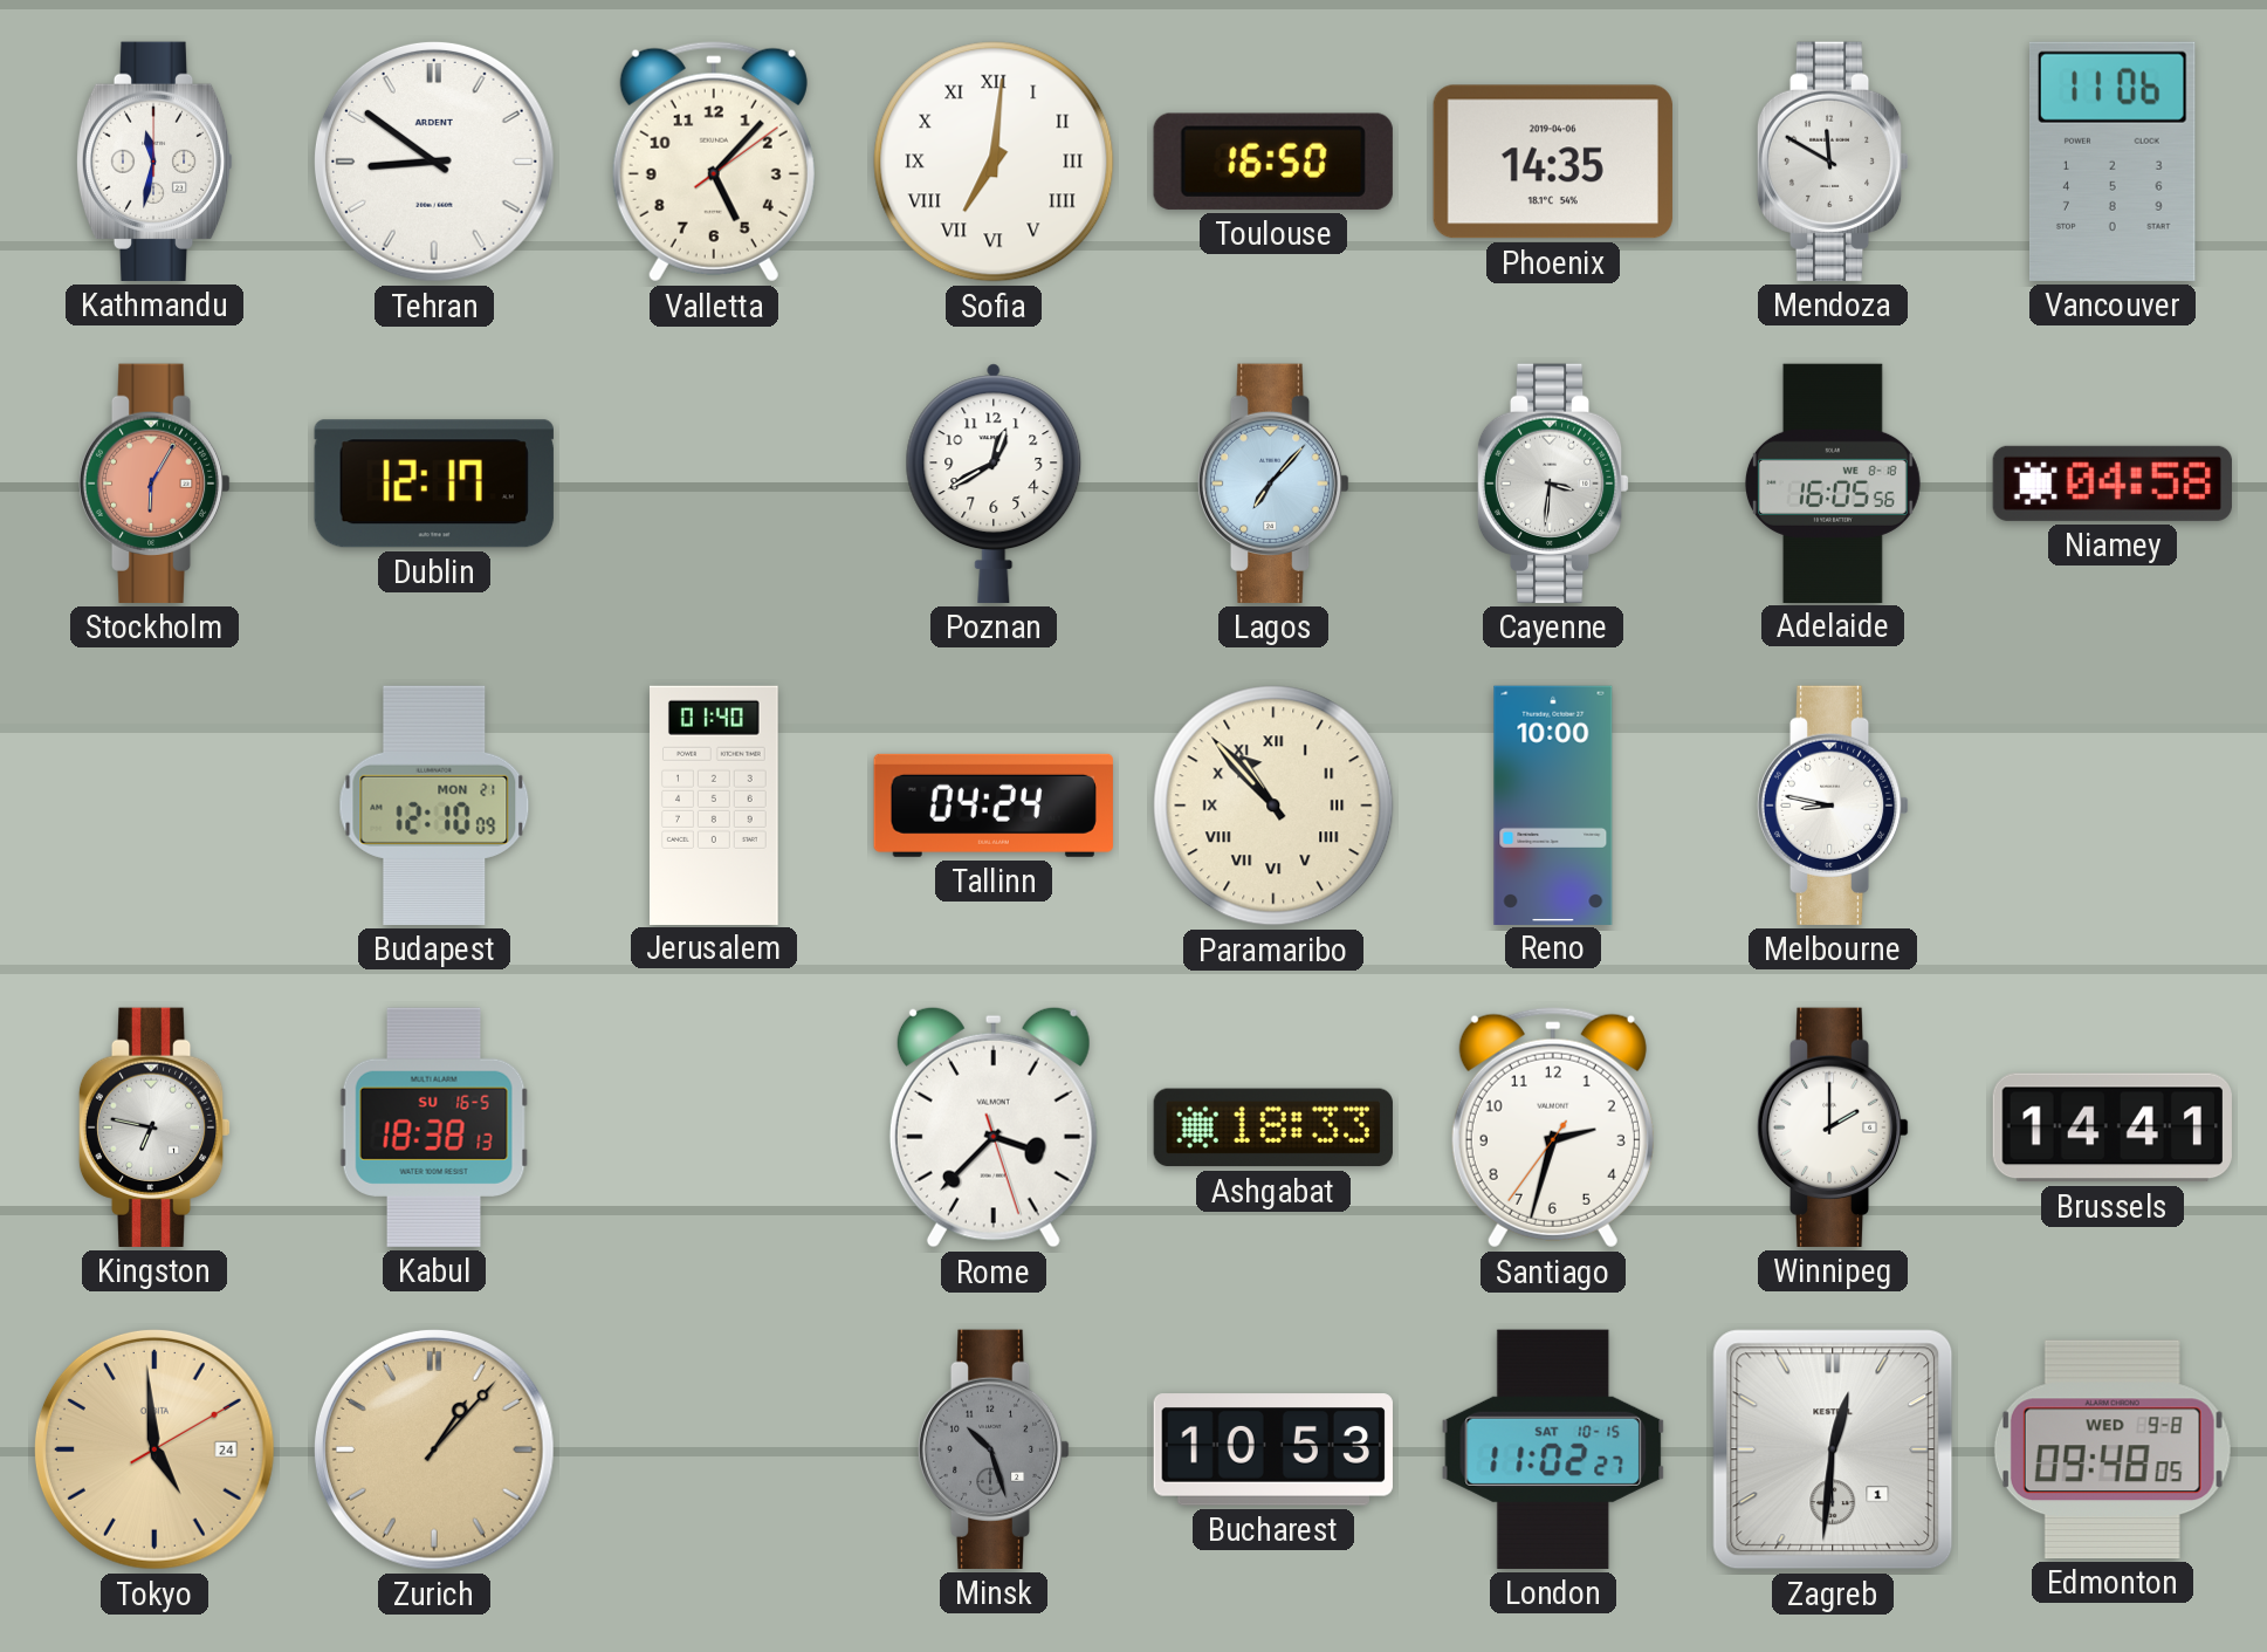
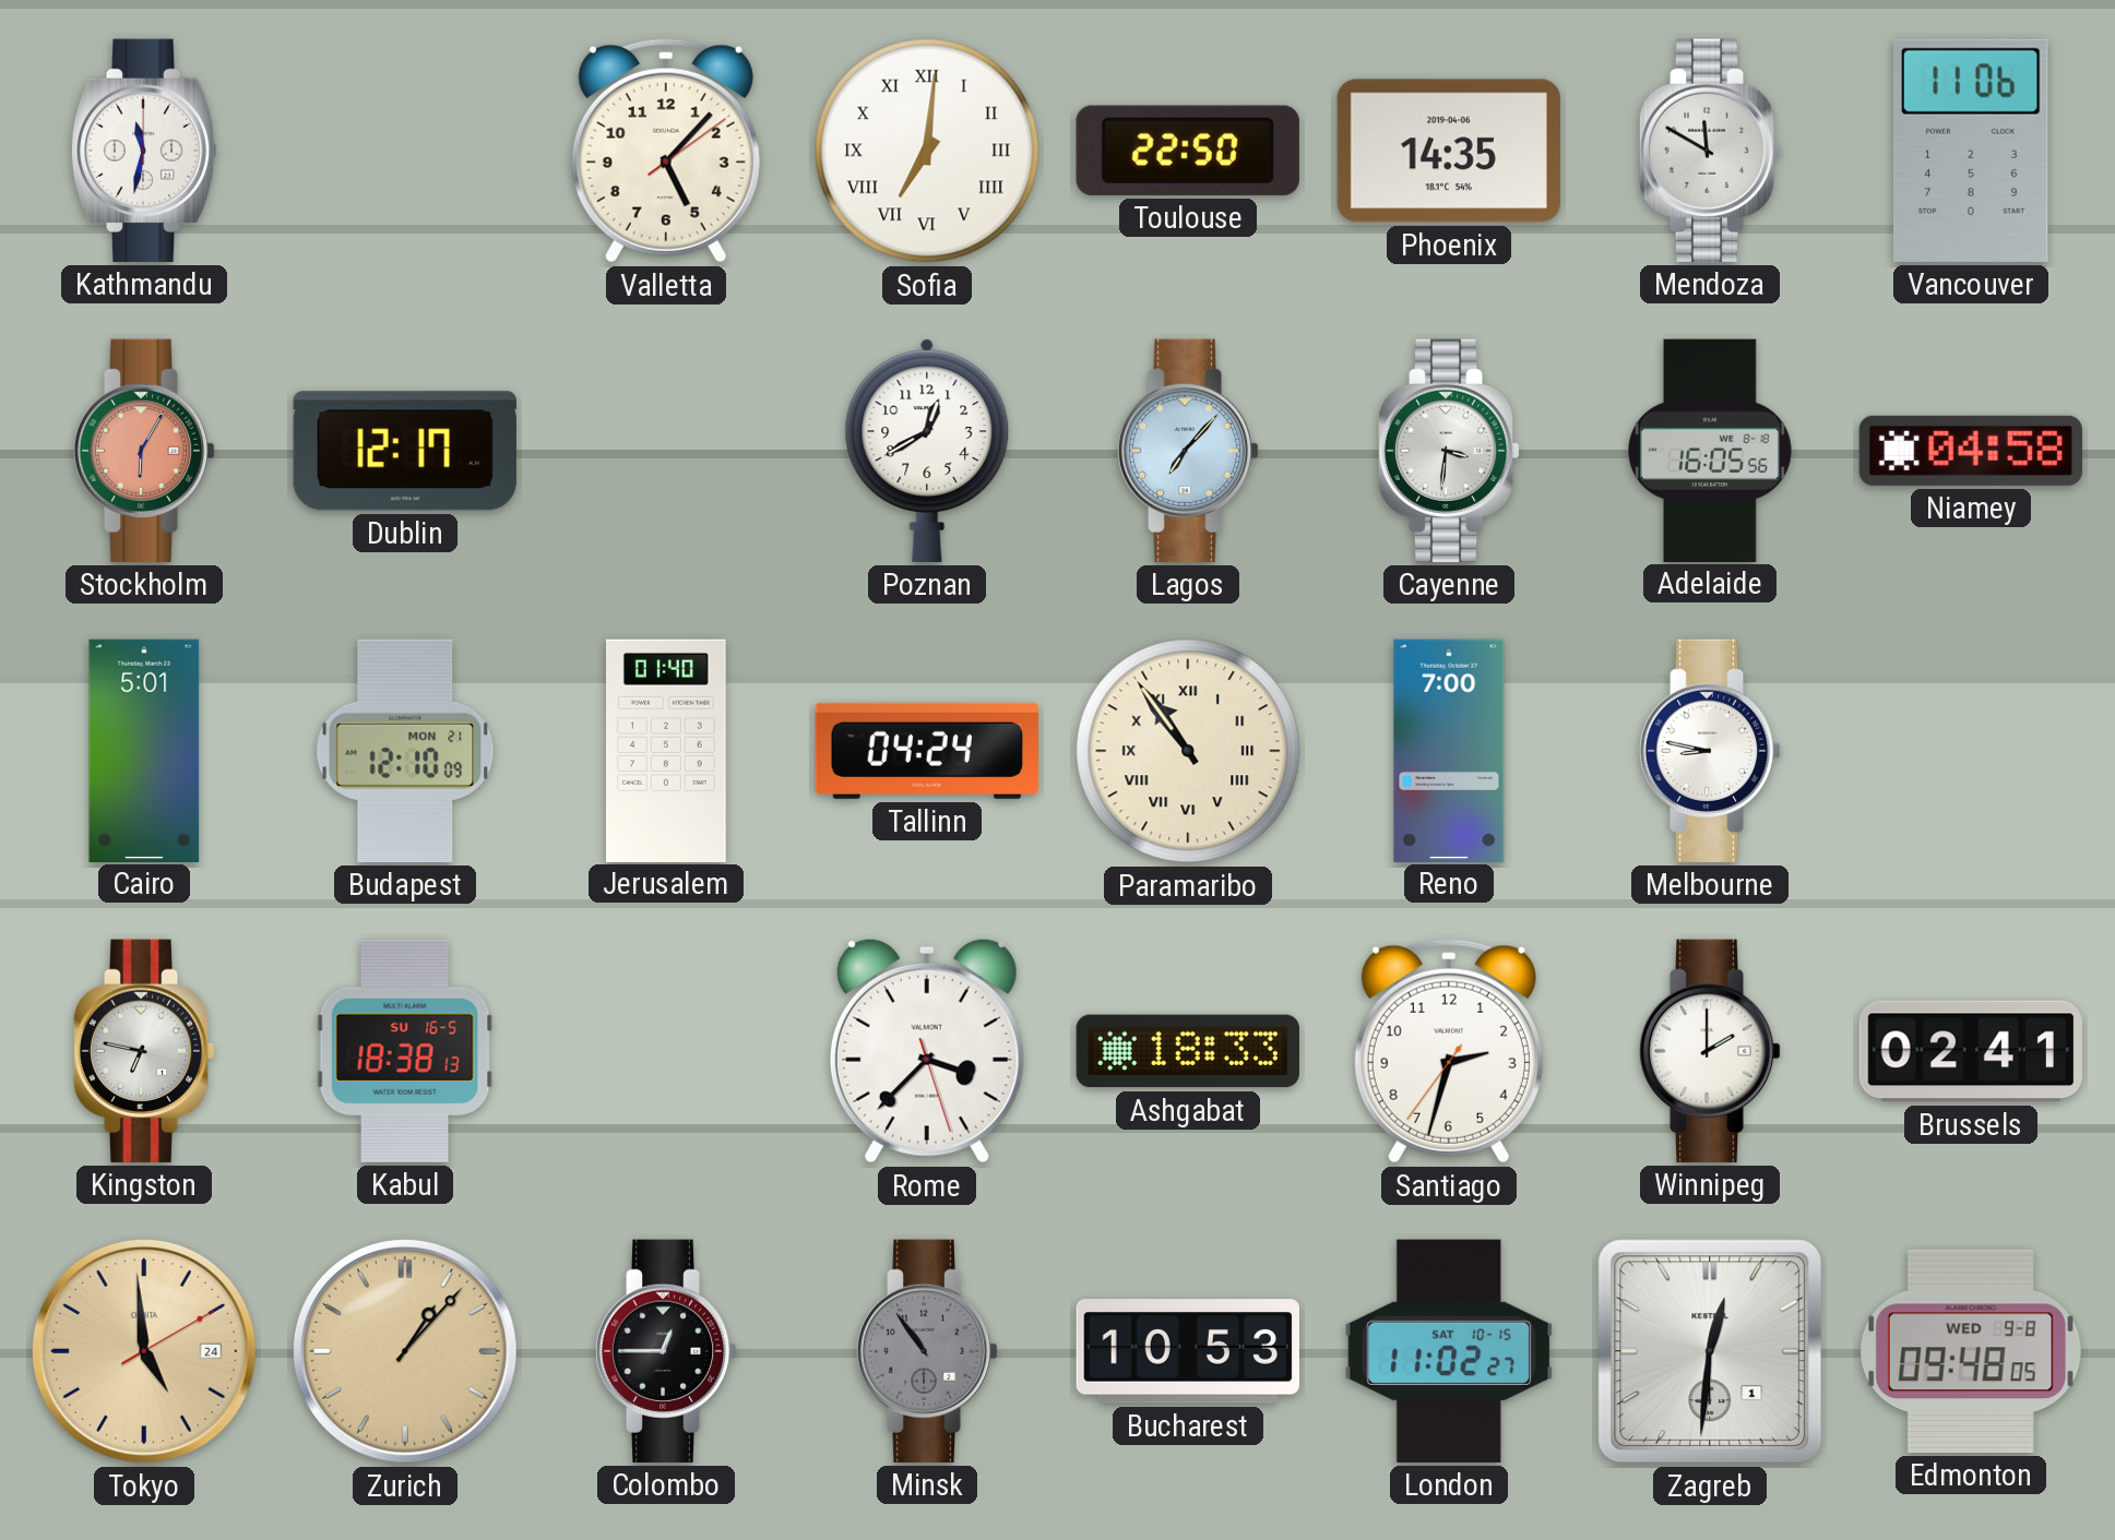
Tehran: 8:51 -> none
Toulouse: 16:50 -> 22:50
Cairo: none -> 5:01
Paramaribo: 10:53 -> 10:54
Reno: 10:00 -> 7:00
Brussels: 14:41 -> 02:41
Colombo: none -> 12:45
Minsk: 10:27 -> 10:54
